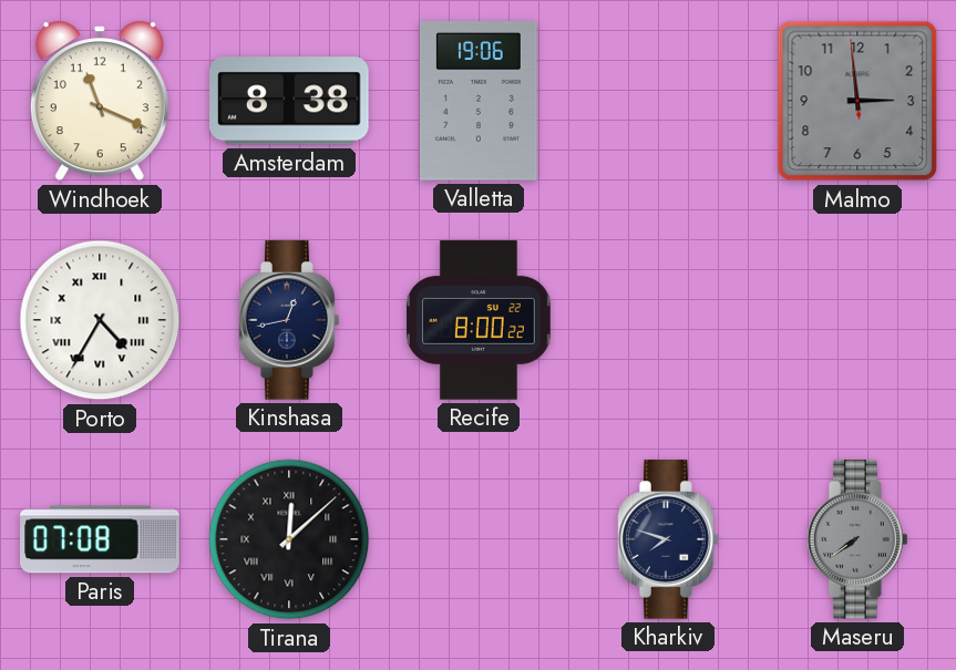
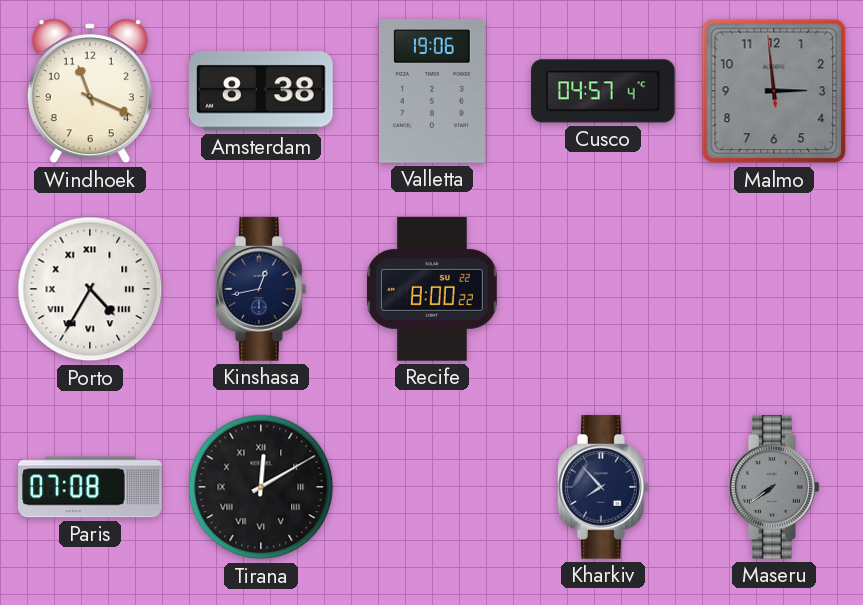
Cusco: none -> 04:57
Tirana: 12:08 -> 12:10
Kharkiv: 7:48 -> 7:53
